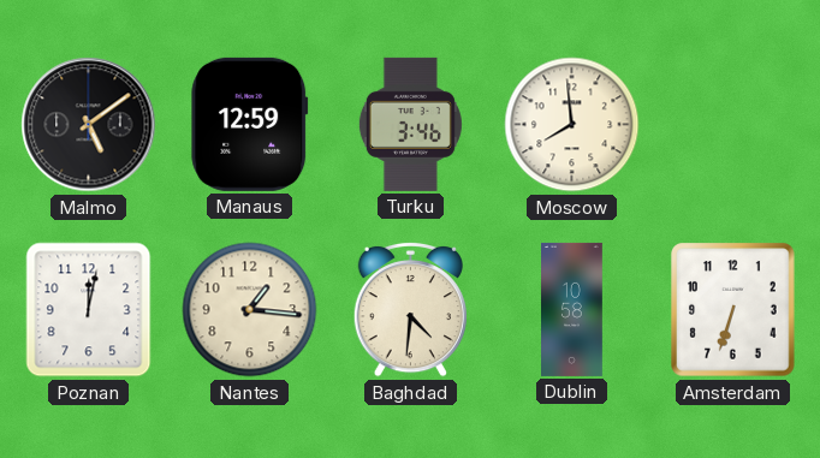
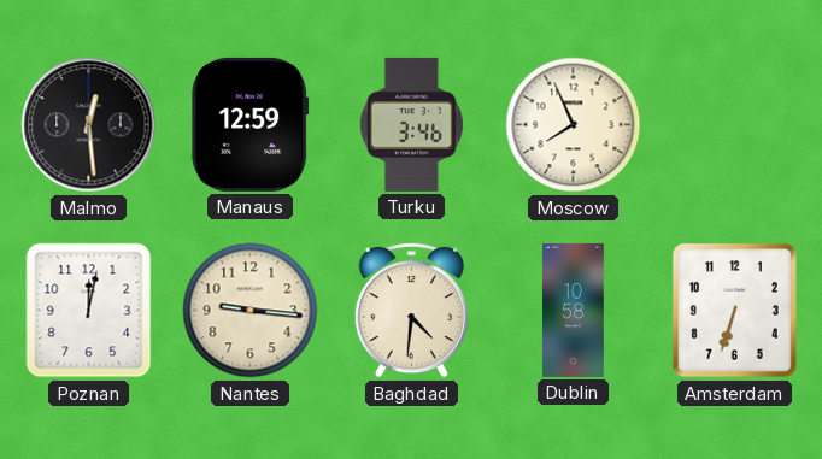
Malmo: 5:09 -> 12:29
Moscow: 7:59 -> 7:56
Nantes: 1:16 -> 9:16
